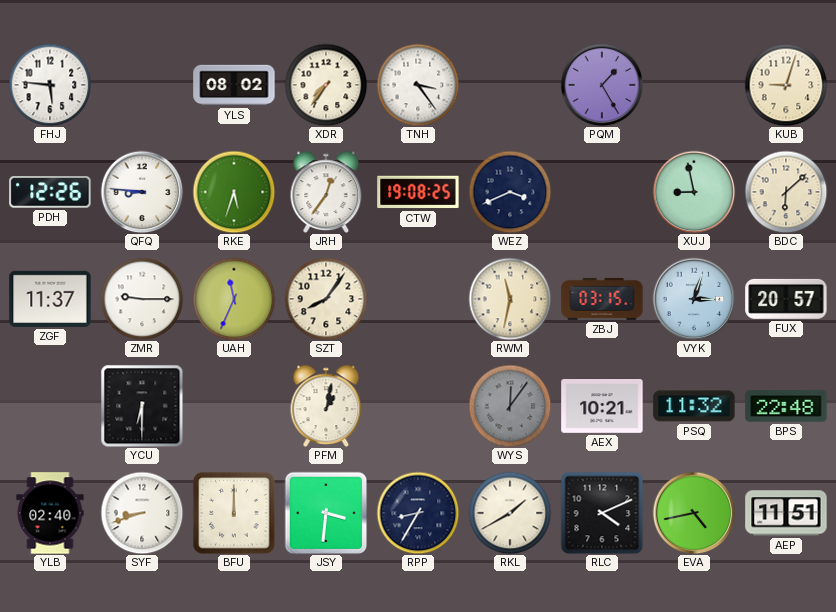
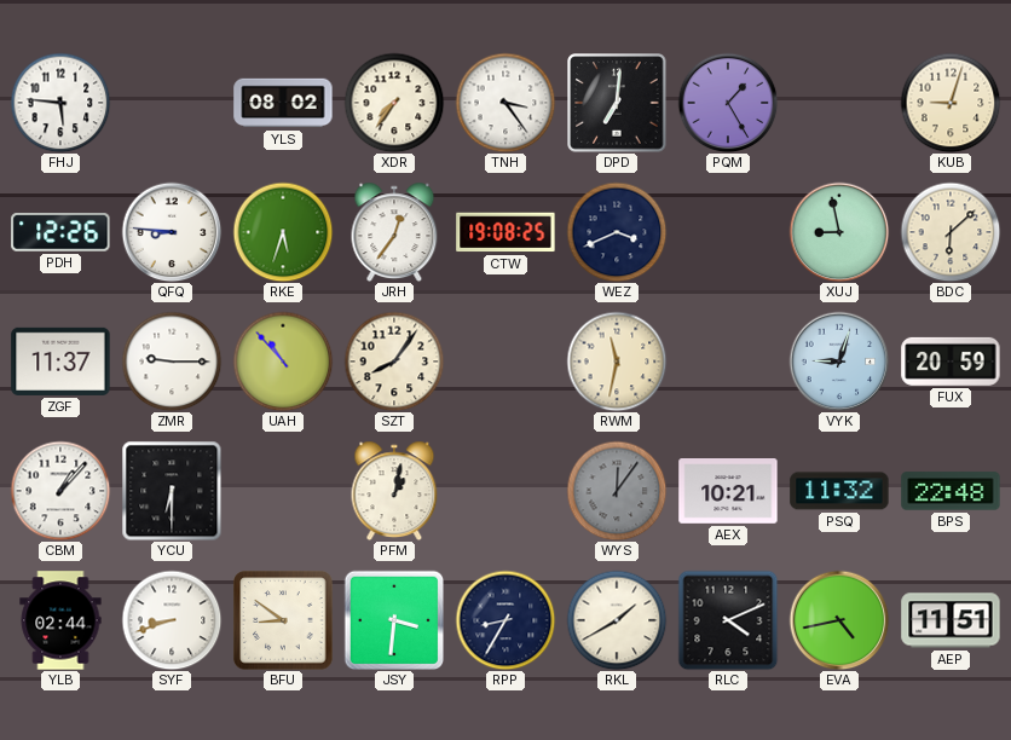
DPD: none -> 7:01
UAH: 11:34 -> 10:53
ZBJ: 03:15 -> none
VYK: 3:03 -> 9:03
FUX: 20:57 -> 20:59
CBM: none -> 1:07
YLB: 02:40 -> 02:44
BFU: 12:00 -> 8:51
